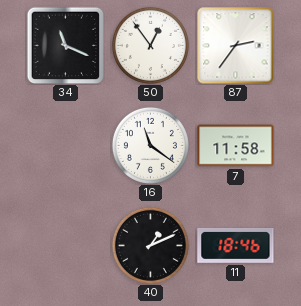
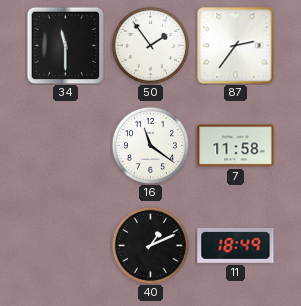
34: 11:19 -> 11:30
50: 12:54 -> 1:54
11: 18:46 -> 18:49
